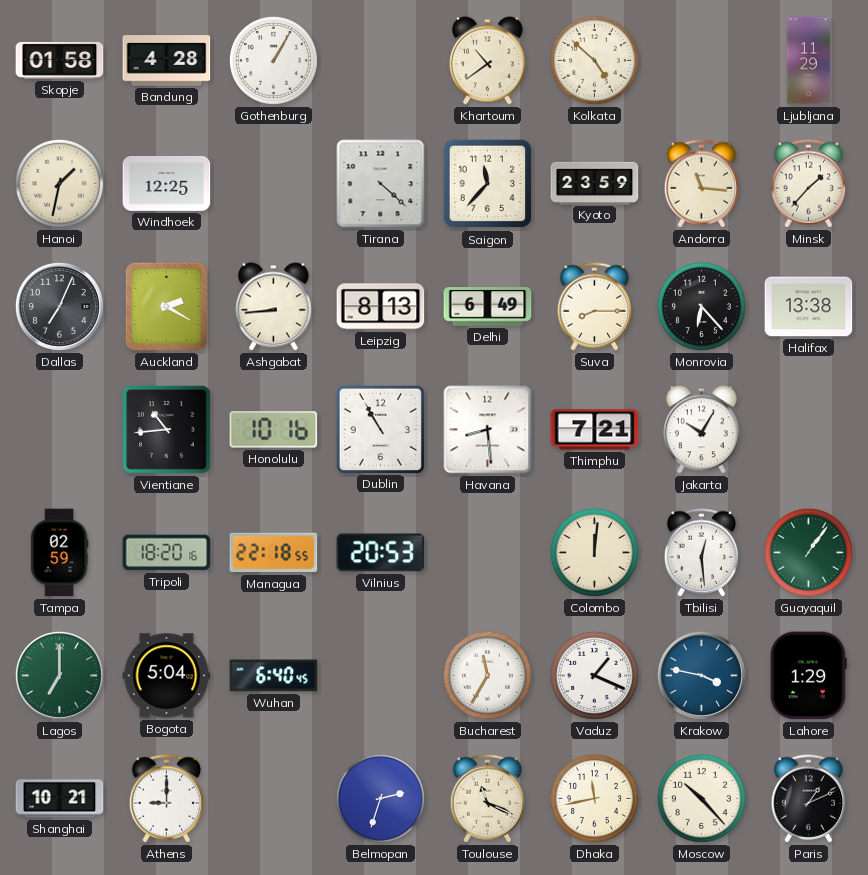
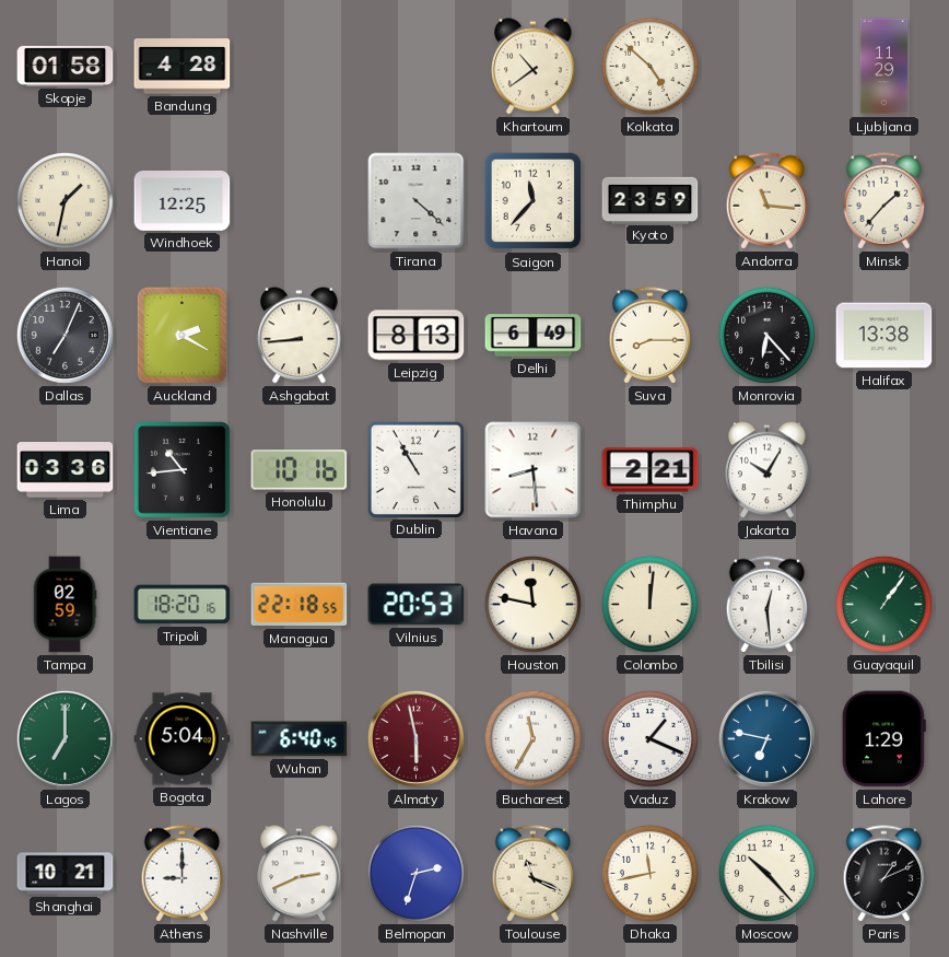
Gothenburg: 1:05 -> none
Lima: none -> 03:36
Thimphu: 7:21 -> 2:21
Houston: none -> 11:47
Almaty: none -> 5:58
Krakow: 3:47 -> 6:47
Nashville: none -> 2:41
